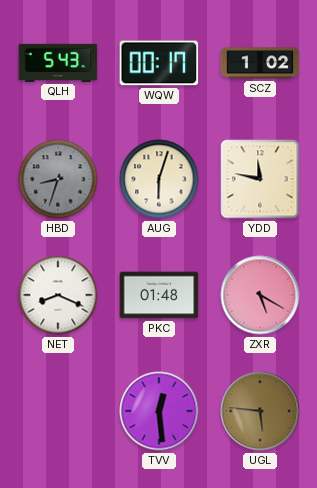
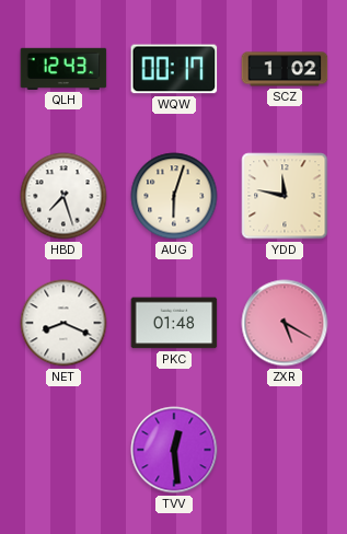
QLH: 5:43 -> 12:43
HBD: 8:33 -> 7:27
HBD dial: grey -> white
UGL: 5:46 -> none
